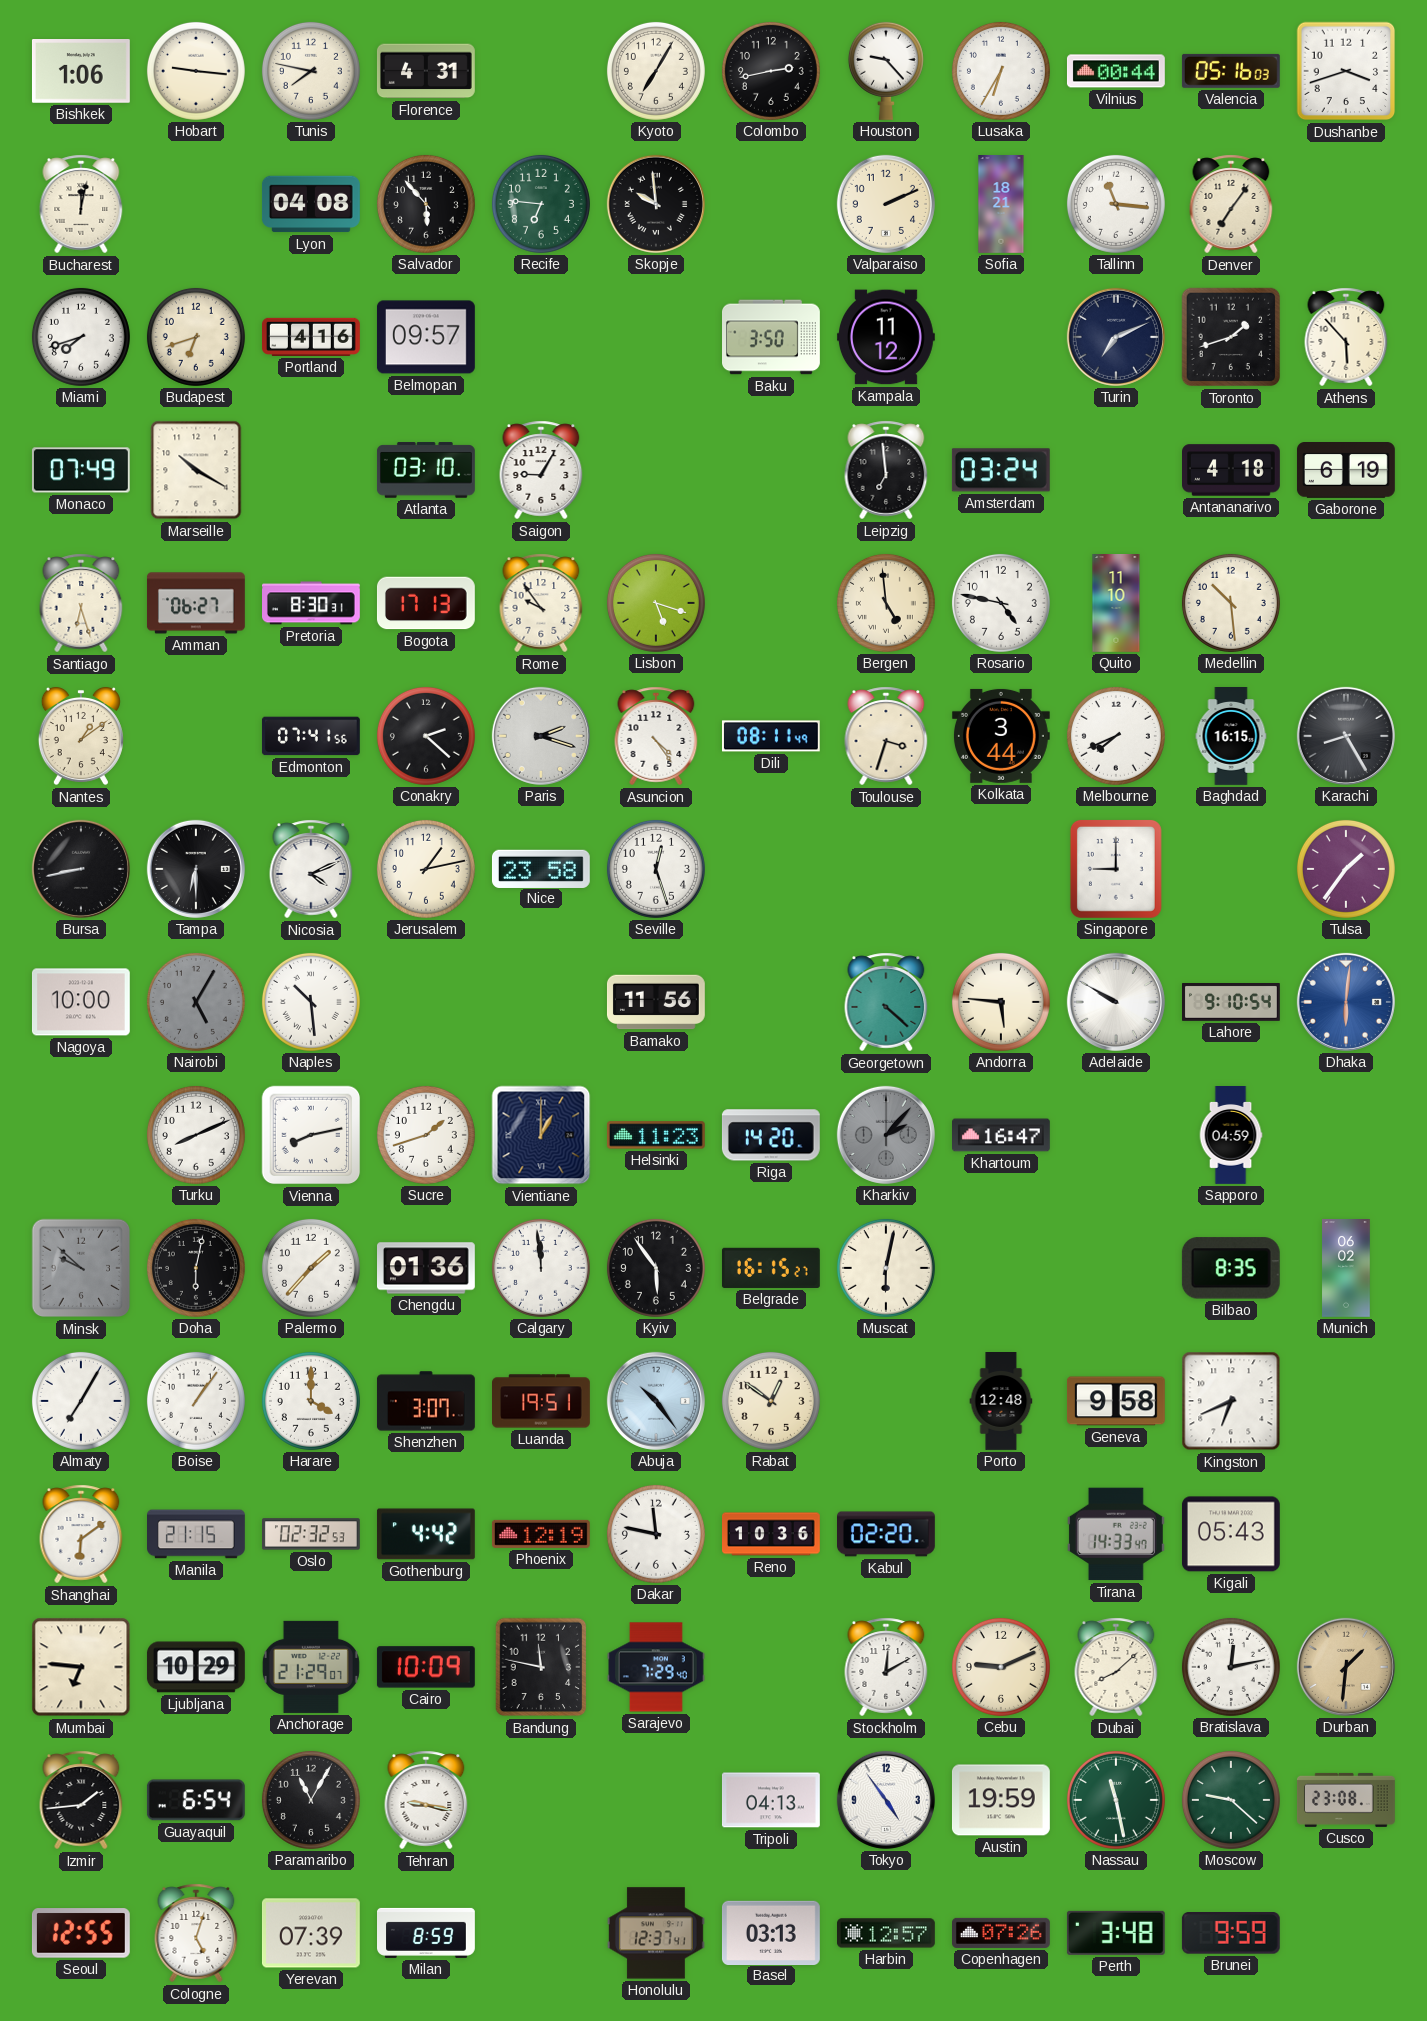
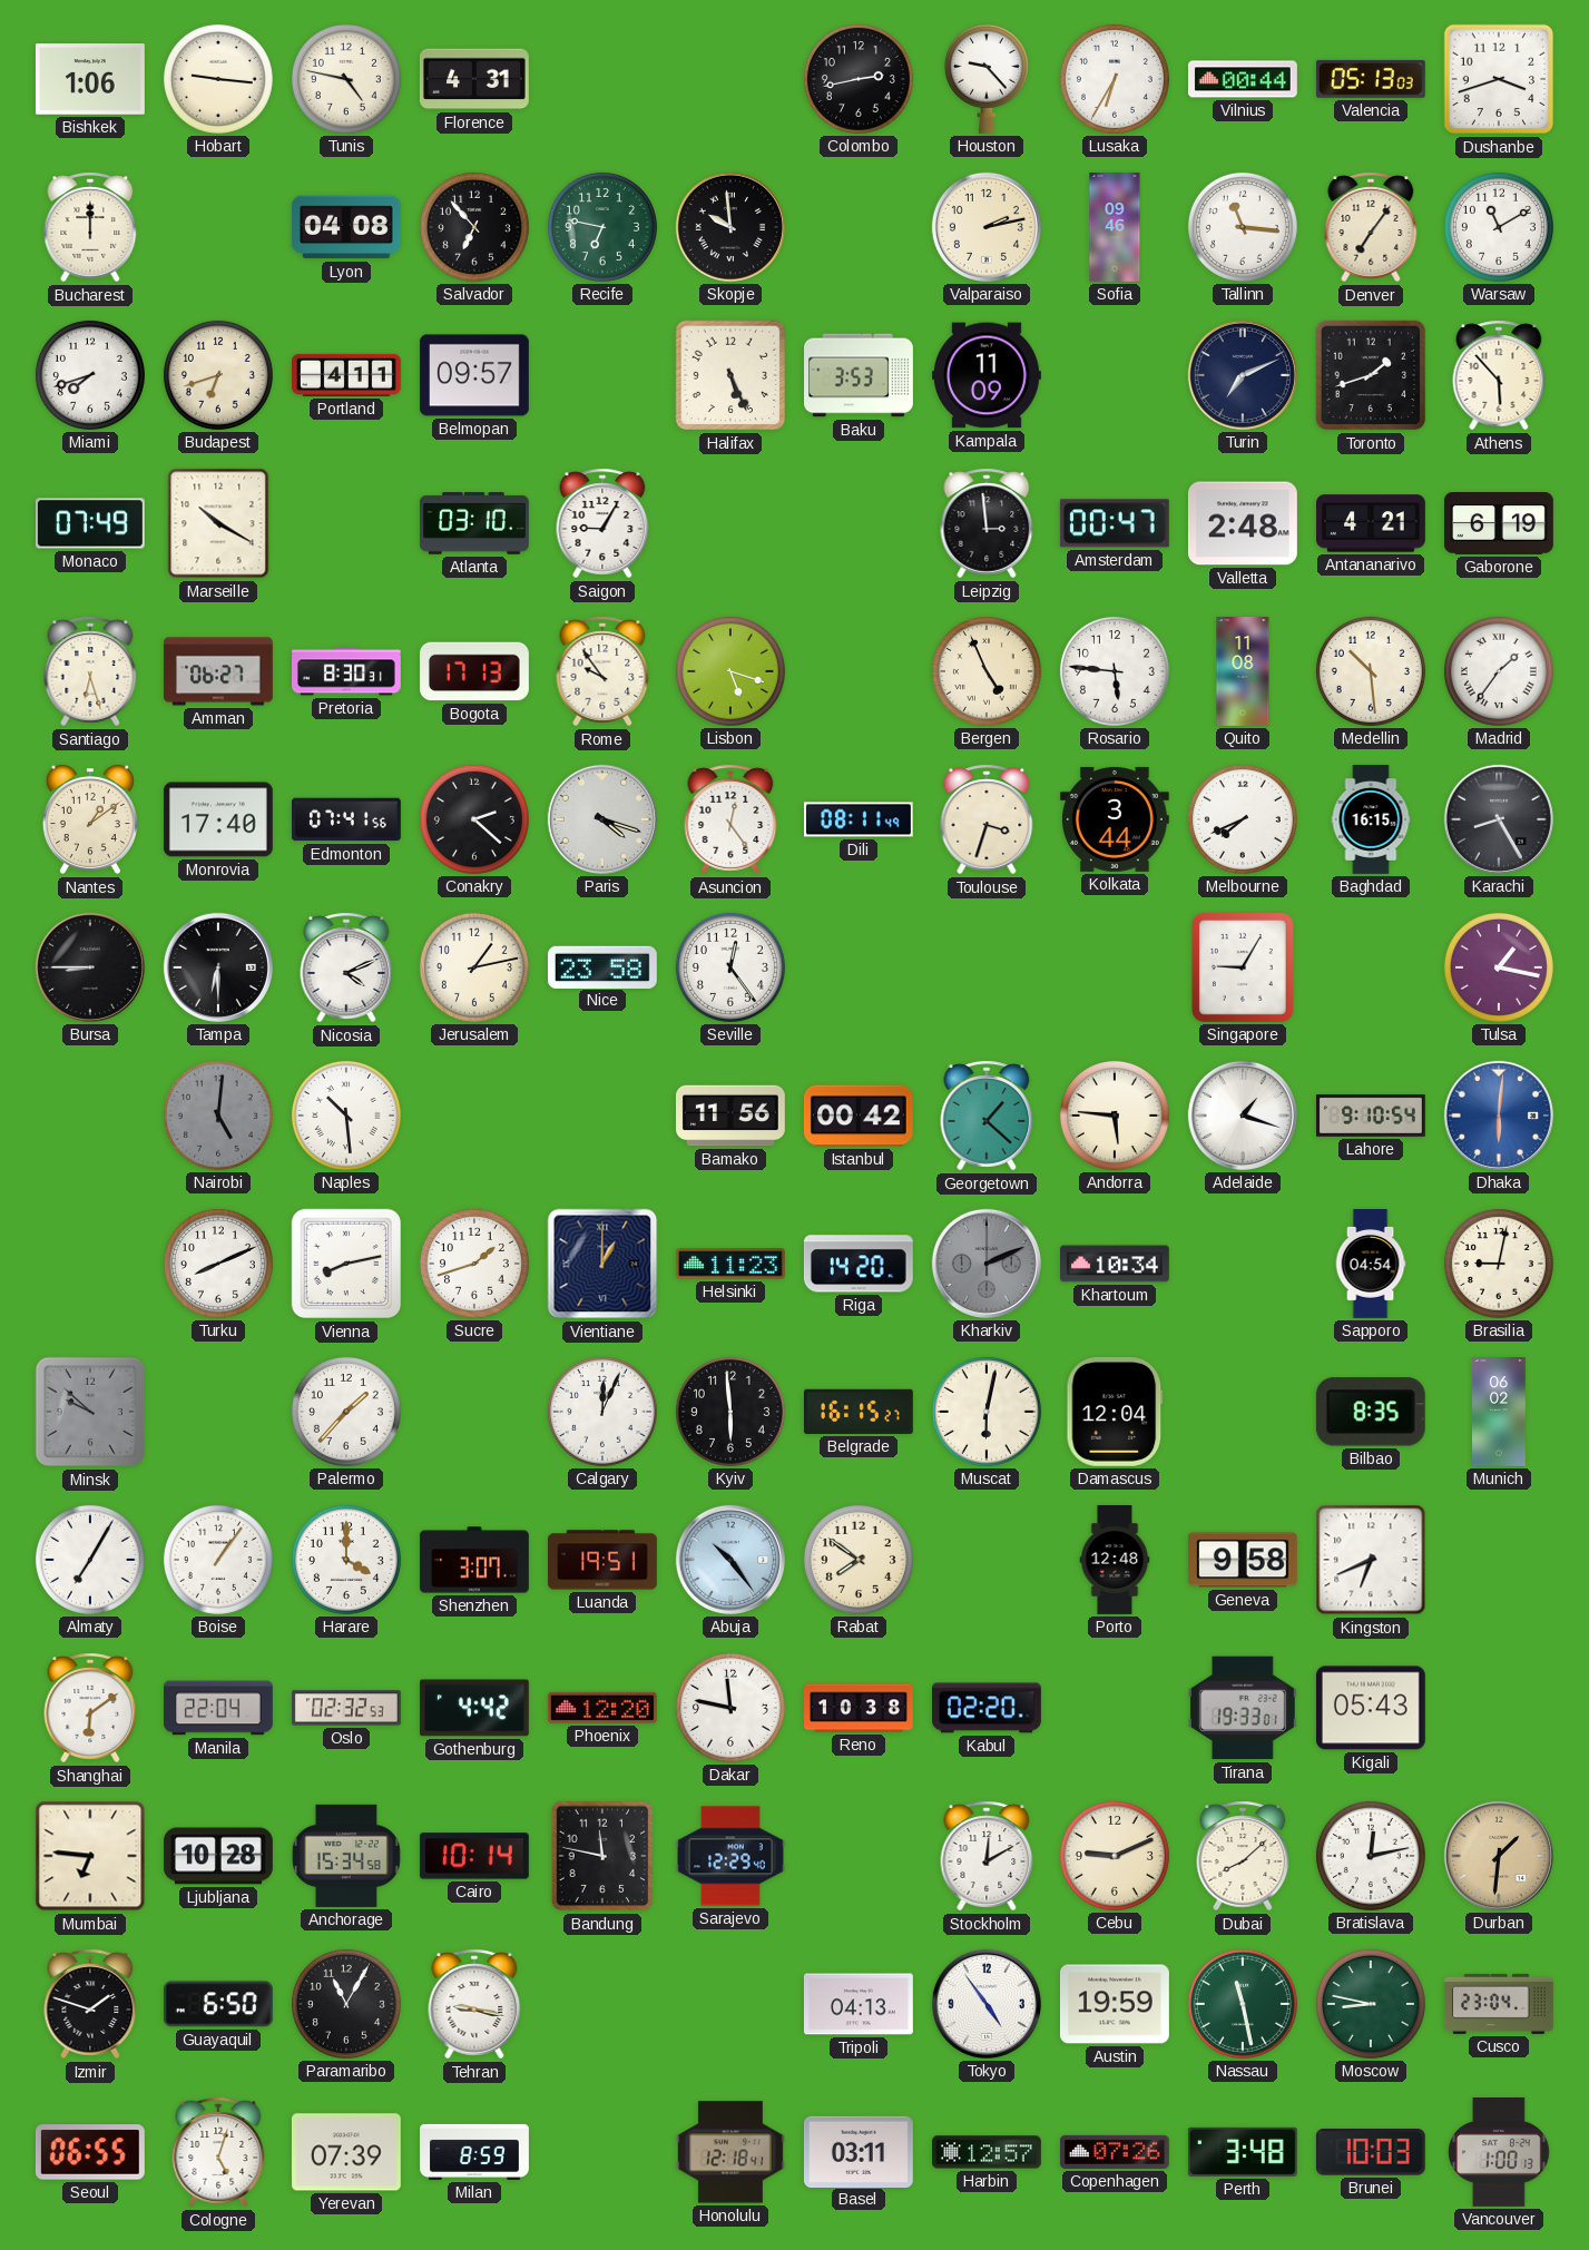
Tunis: 7:47 -> 4:47
Kyoto: 7:05 -> none
Valencia: 05:16 -> 05:13
Bucharest: 12:02 -> 12:00
Salvador: 5:53 -> 6:53
Recife: 6:46 -> 6:47
Valparaiso: 2:11 -> 2:13
Sofia: 18:21 -> 09:46
Warsaw: none -> 11:10
Portland: 4:16 -> 4:11
Halifax: none -> 5:26
Baku: 3:50 -> 3:53
Kampala: 11:12 -> 11:09
Leipzig: 6:59 -> 2:59
Amsterdam: 03:24 -> 00:47
Valletta: none -> 2:48
Antananarivo: 4:18 -> 4:21
Bergen: 4:59 -> 4:56
Rosario: 4:47 -> 5:46
Quito: 11:10 -> 11:08
Madrid: none -> 1:36
Monrovia: none -> 17:40
Paris: 2:18 -> 4:18
Asuncion: 4:24 -> 12:24
Bursa: 8:43 -> 8:45
Seville: 12:27 -> 12:24
Singapore: 9:00 -> 9:05
Tulsa: 1:36 -> 1:17
Nagoya: 10:00 -> none
Nairobi: 5:05 -> 5:01
Istanbul: none -> 00:42
Georgetown: 4:22 -> 1:22
Adelaide: 9:50 -> 1:18
Kharkiv: 2:07 -> 2:11
Khartoum: 16:47 -> 10:34
Sapporo: 04:59 -> 04:54
Brasilia: none -> 9:02
Doha: 6:02 -> none
Chengdu: 01:36 -> none
Calgary: 11:59 -> 12:04
Kyiv: 5:54 -> 5:59
Damascus: none -> 12:04
Rabat: 12:51 -> 7:51
Manila: 21:15 -> 22:04
Phoenix: 12:19 -> 12:20
Reno: 10:36 -> 10:38
Tirana: 14:33 -> 19:33
Ljubljana: 10:29 -> 10:28
Anchorage: 21:29 -> 15:34
Cairo: 10:09 -> 10:14
Sarajevo: 7:29 -> 12:29
Izmir: 1:44 -> 1:48
Guayaquil: 6:54 -> 6:50
Moscow: 9:22 -> 8:47
Cusco: 23:08 -> 23:04
Seoul: 12:55 -> 06:55
Honolulu: 12:37 -> 12:18
Basel: 03:13 -> 03:11
Brunei: 9:59 -> 10:03
Vancouver: none -> 1:00
